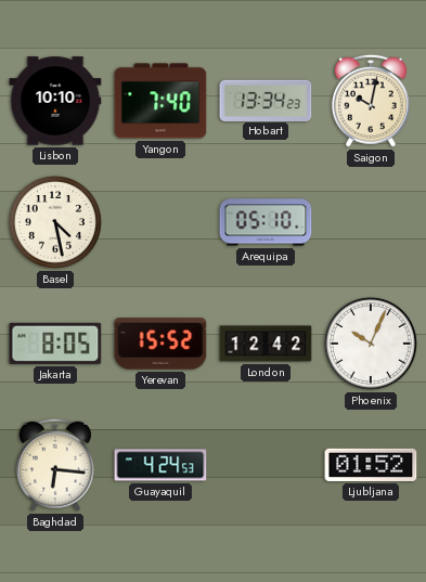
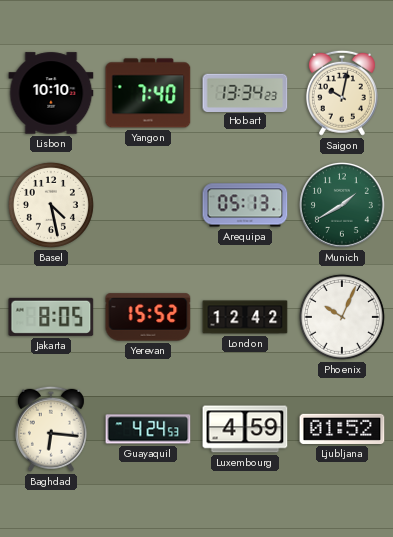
Arequipa: 05:10 -> 05:13
Munich: none -> 1:40
Luxembourg: none -> 4:59
